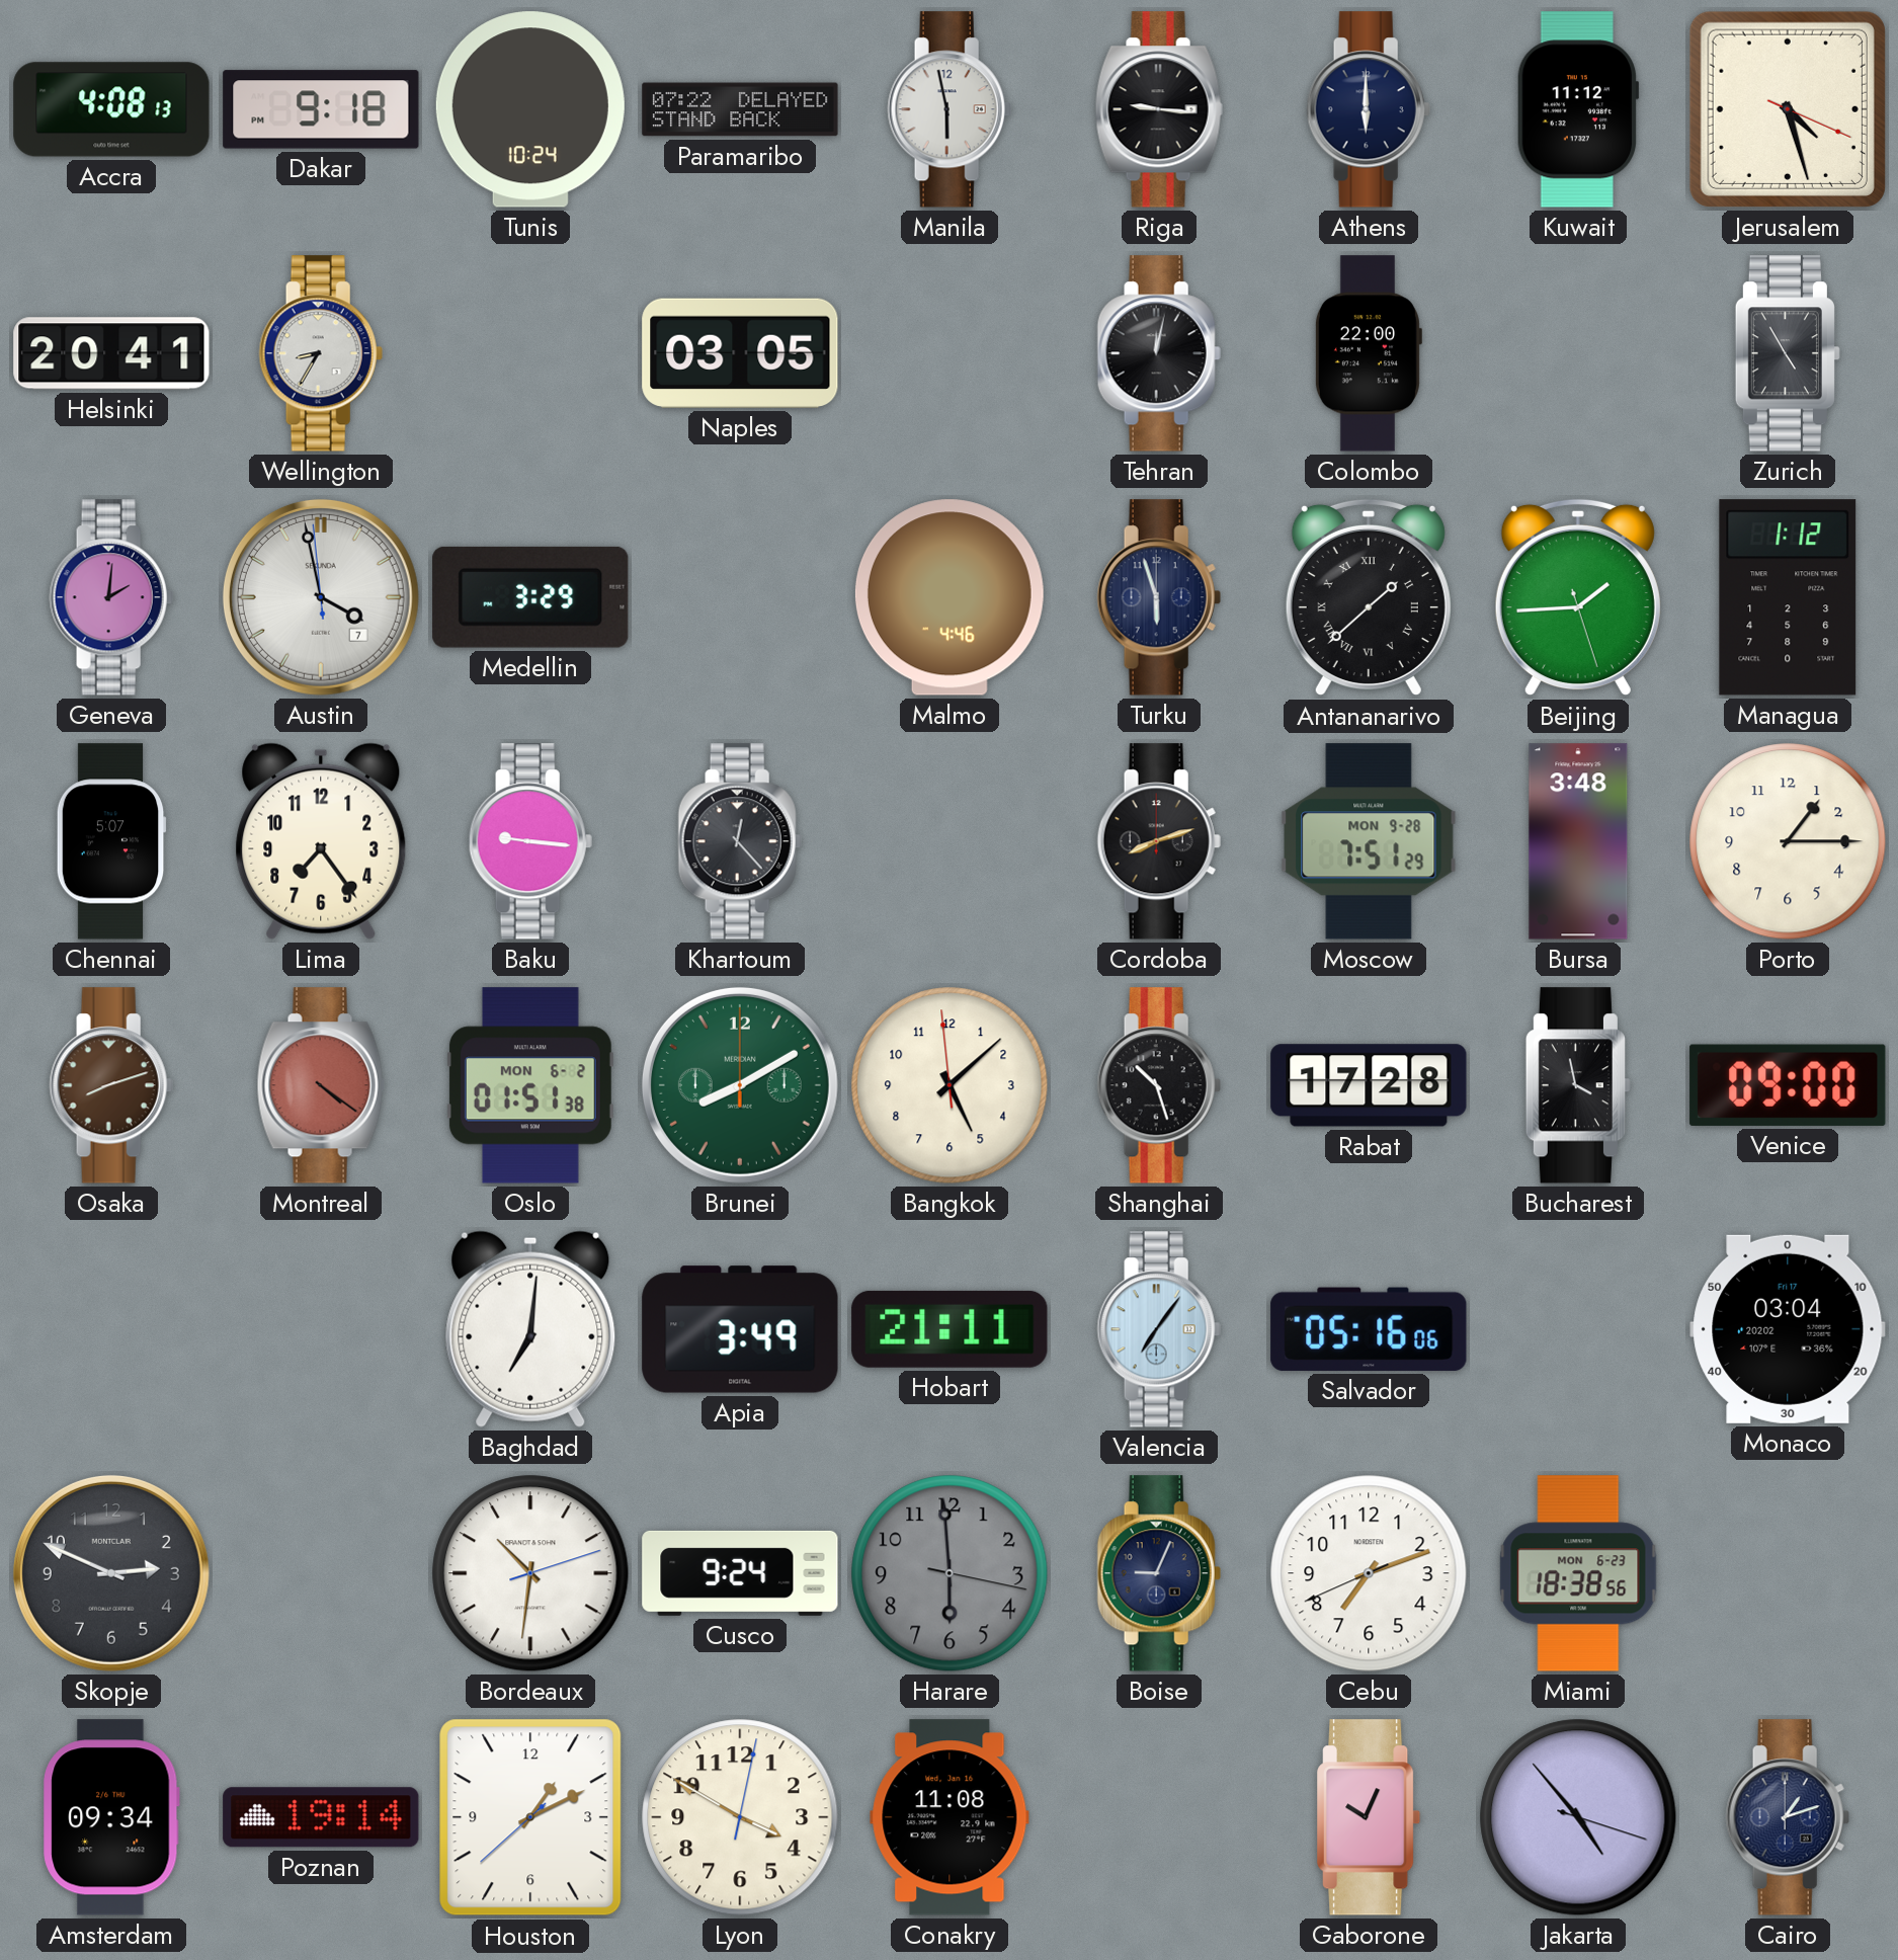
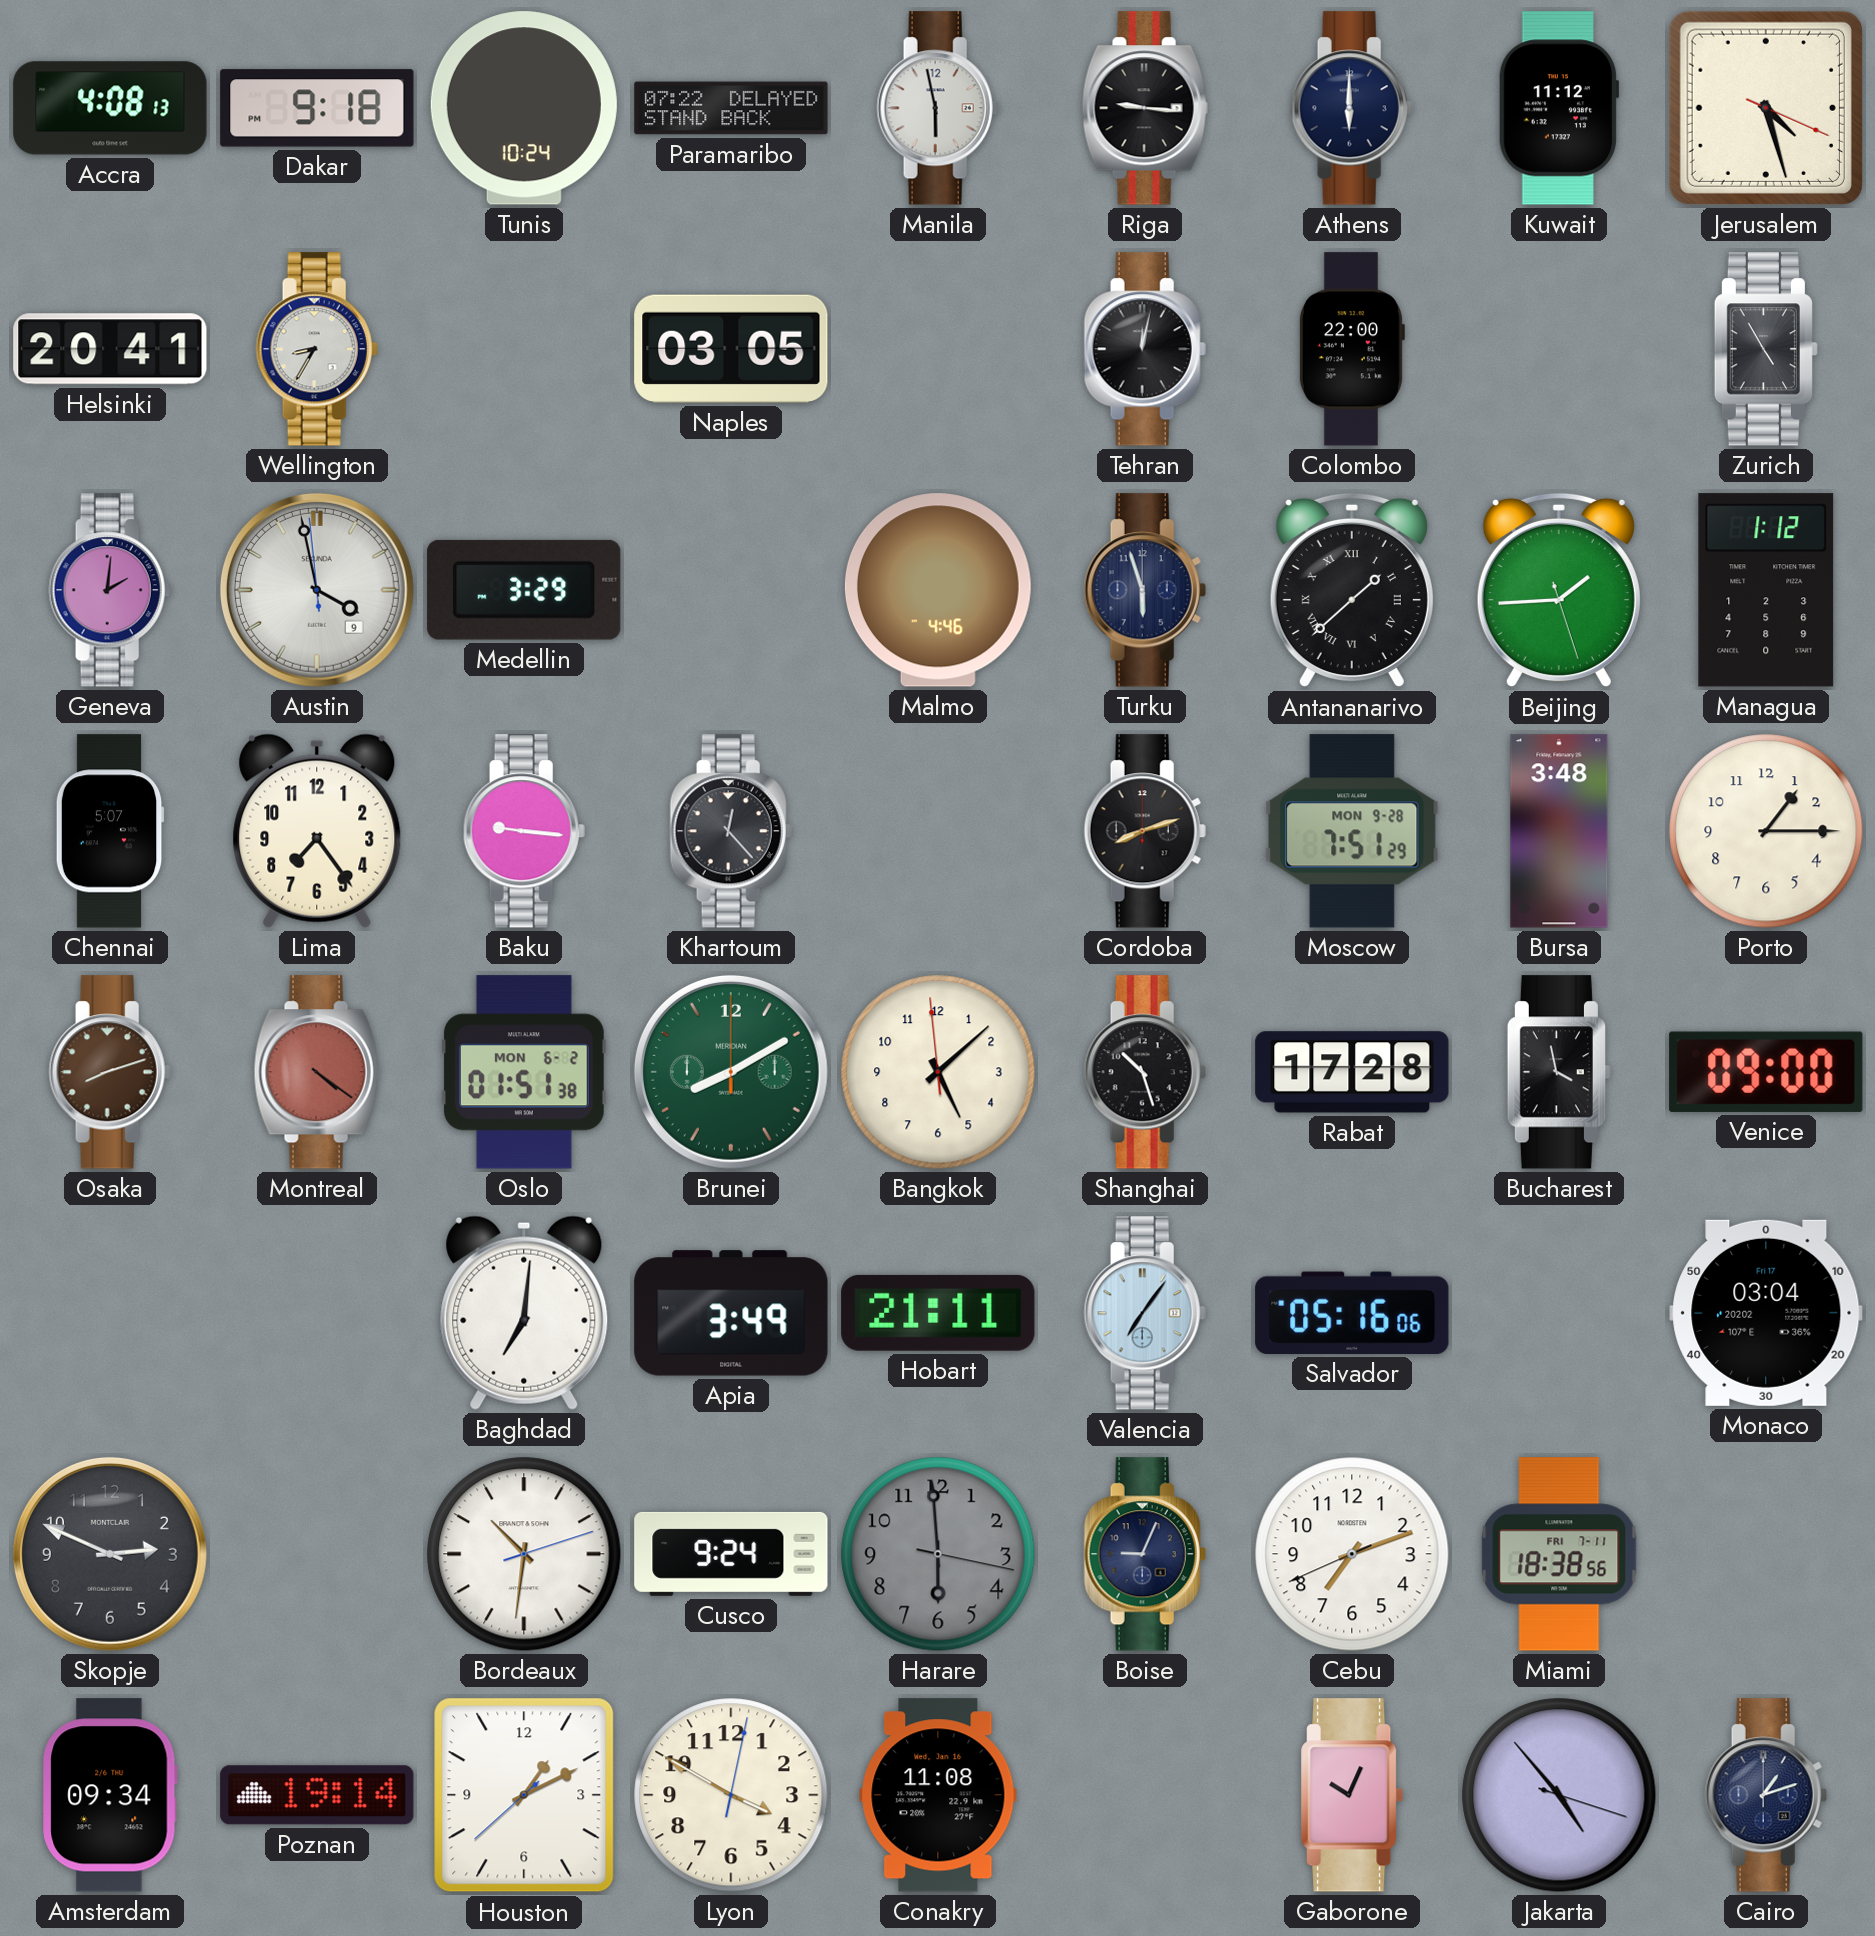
Austin date: 7 -> 9
Miami date: MON 6-23 -> FRI 7-11
